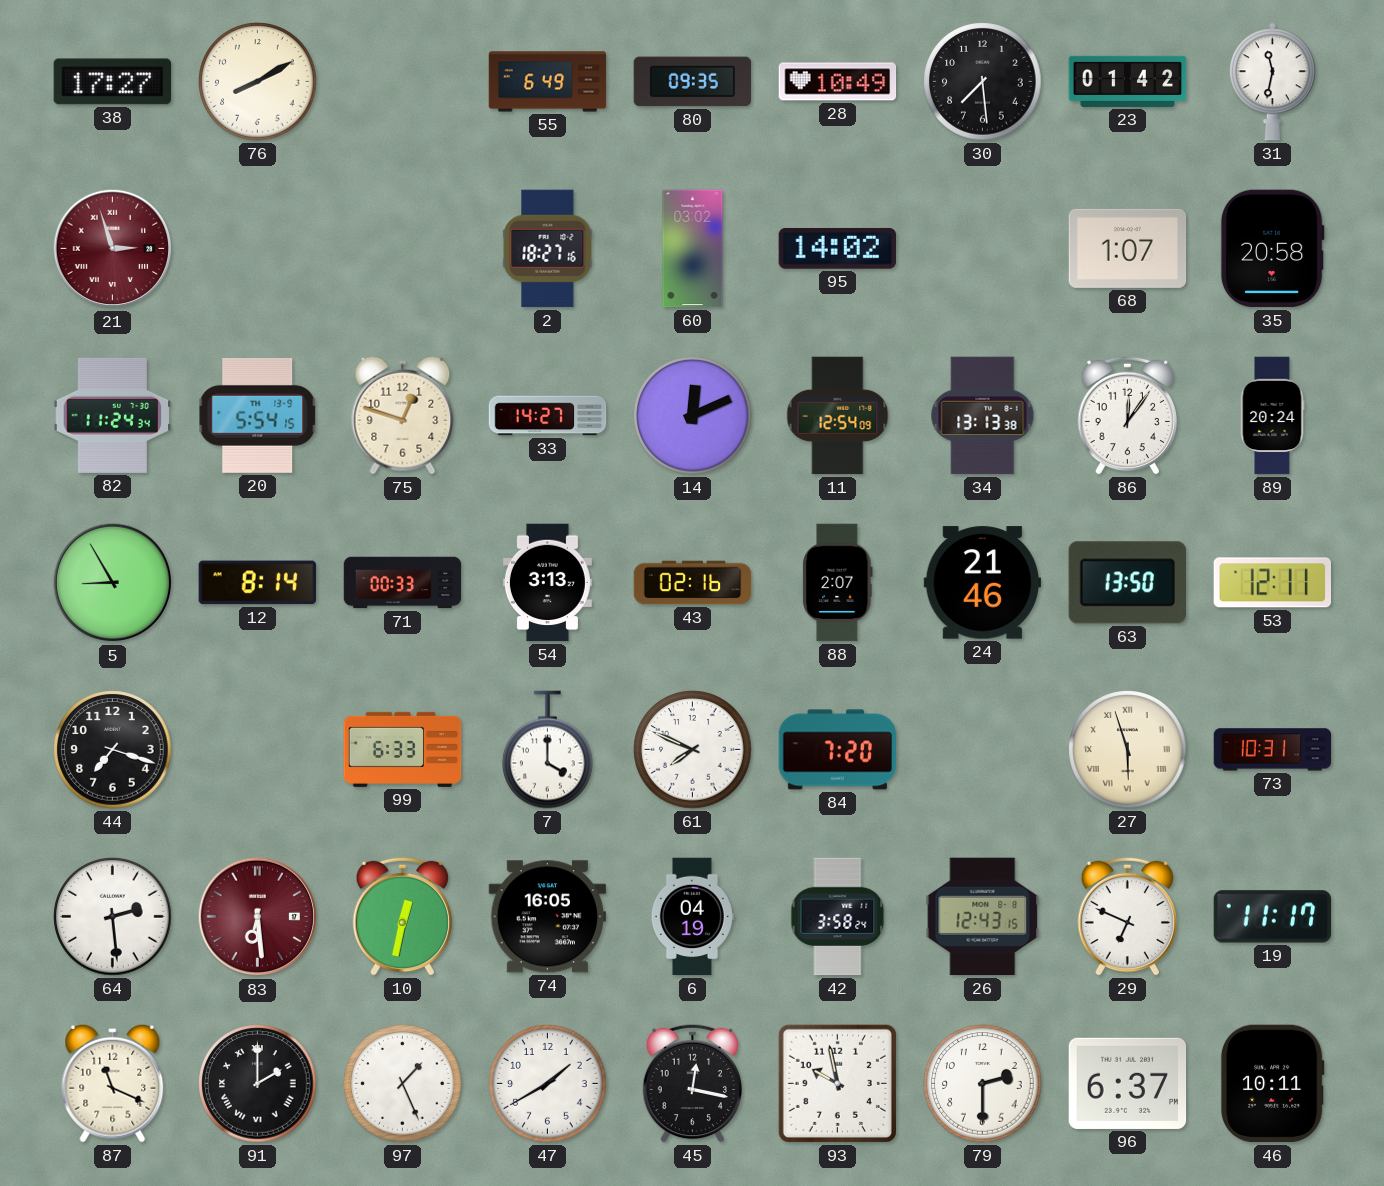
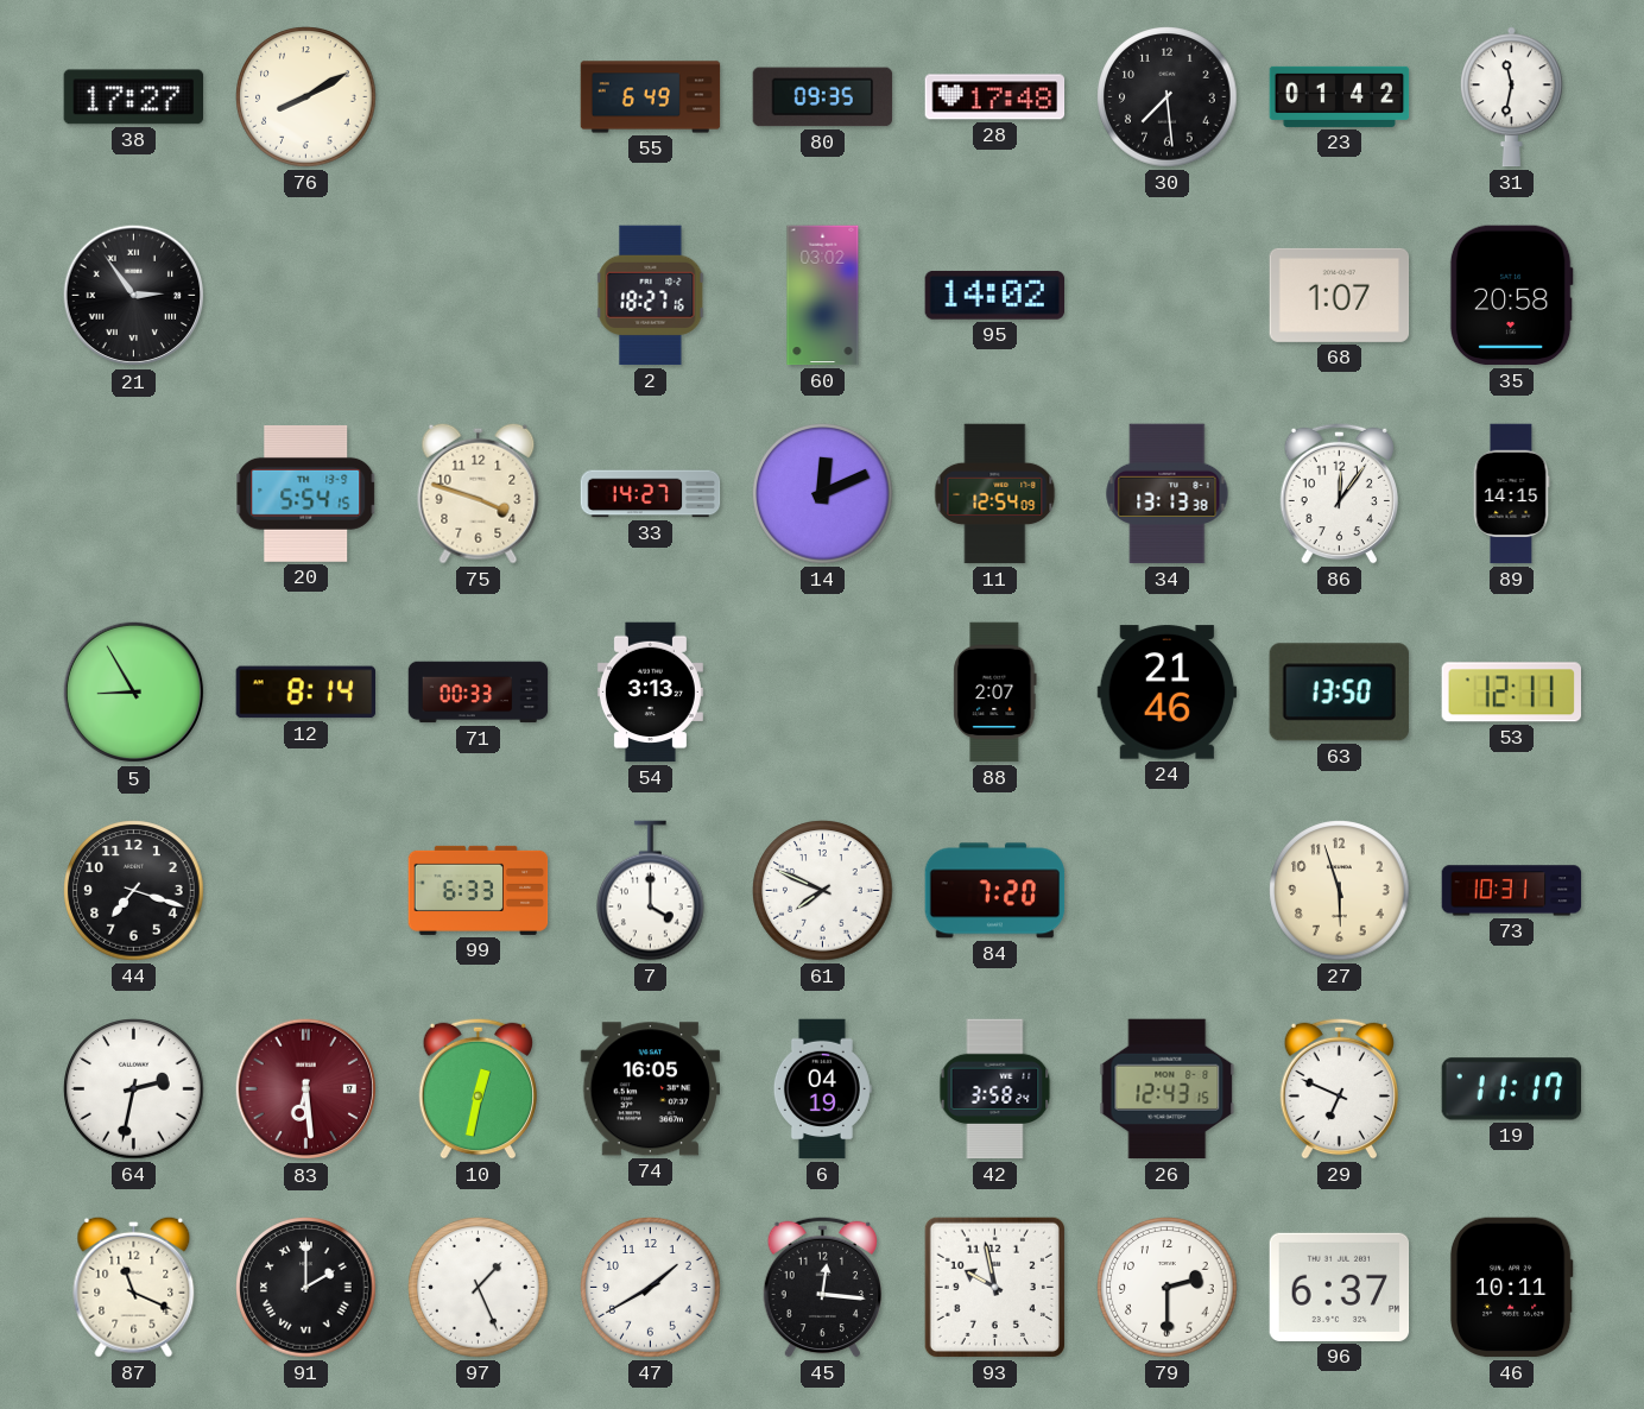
28: 10:49 -> 17:48
21: 2:57 -> 2:54
21 dial: burgundy -> black
82: 11:24 -> none
75: 12:48 -> 3:48
89: 20:24 -> 14:15
43: 02:16 -> none
27 numerals: Roman -> Arabic
64: 2:29 -> 2:32
45: 12:17 -> 12:16
